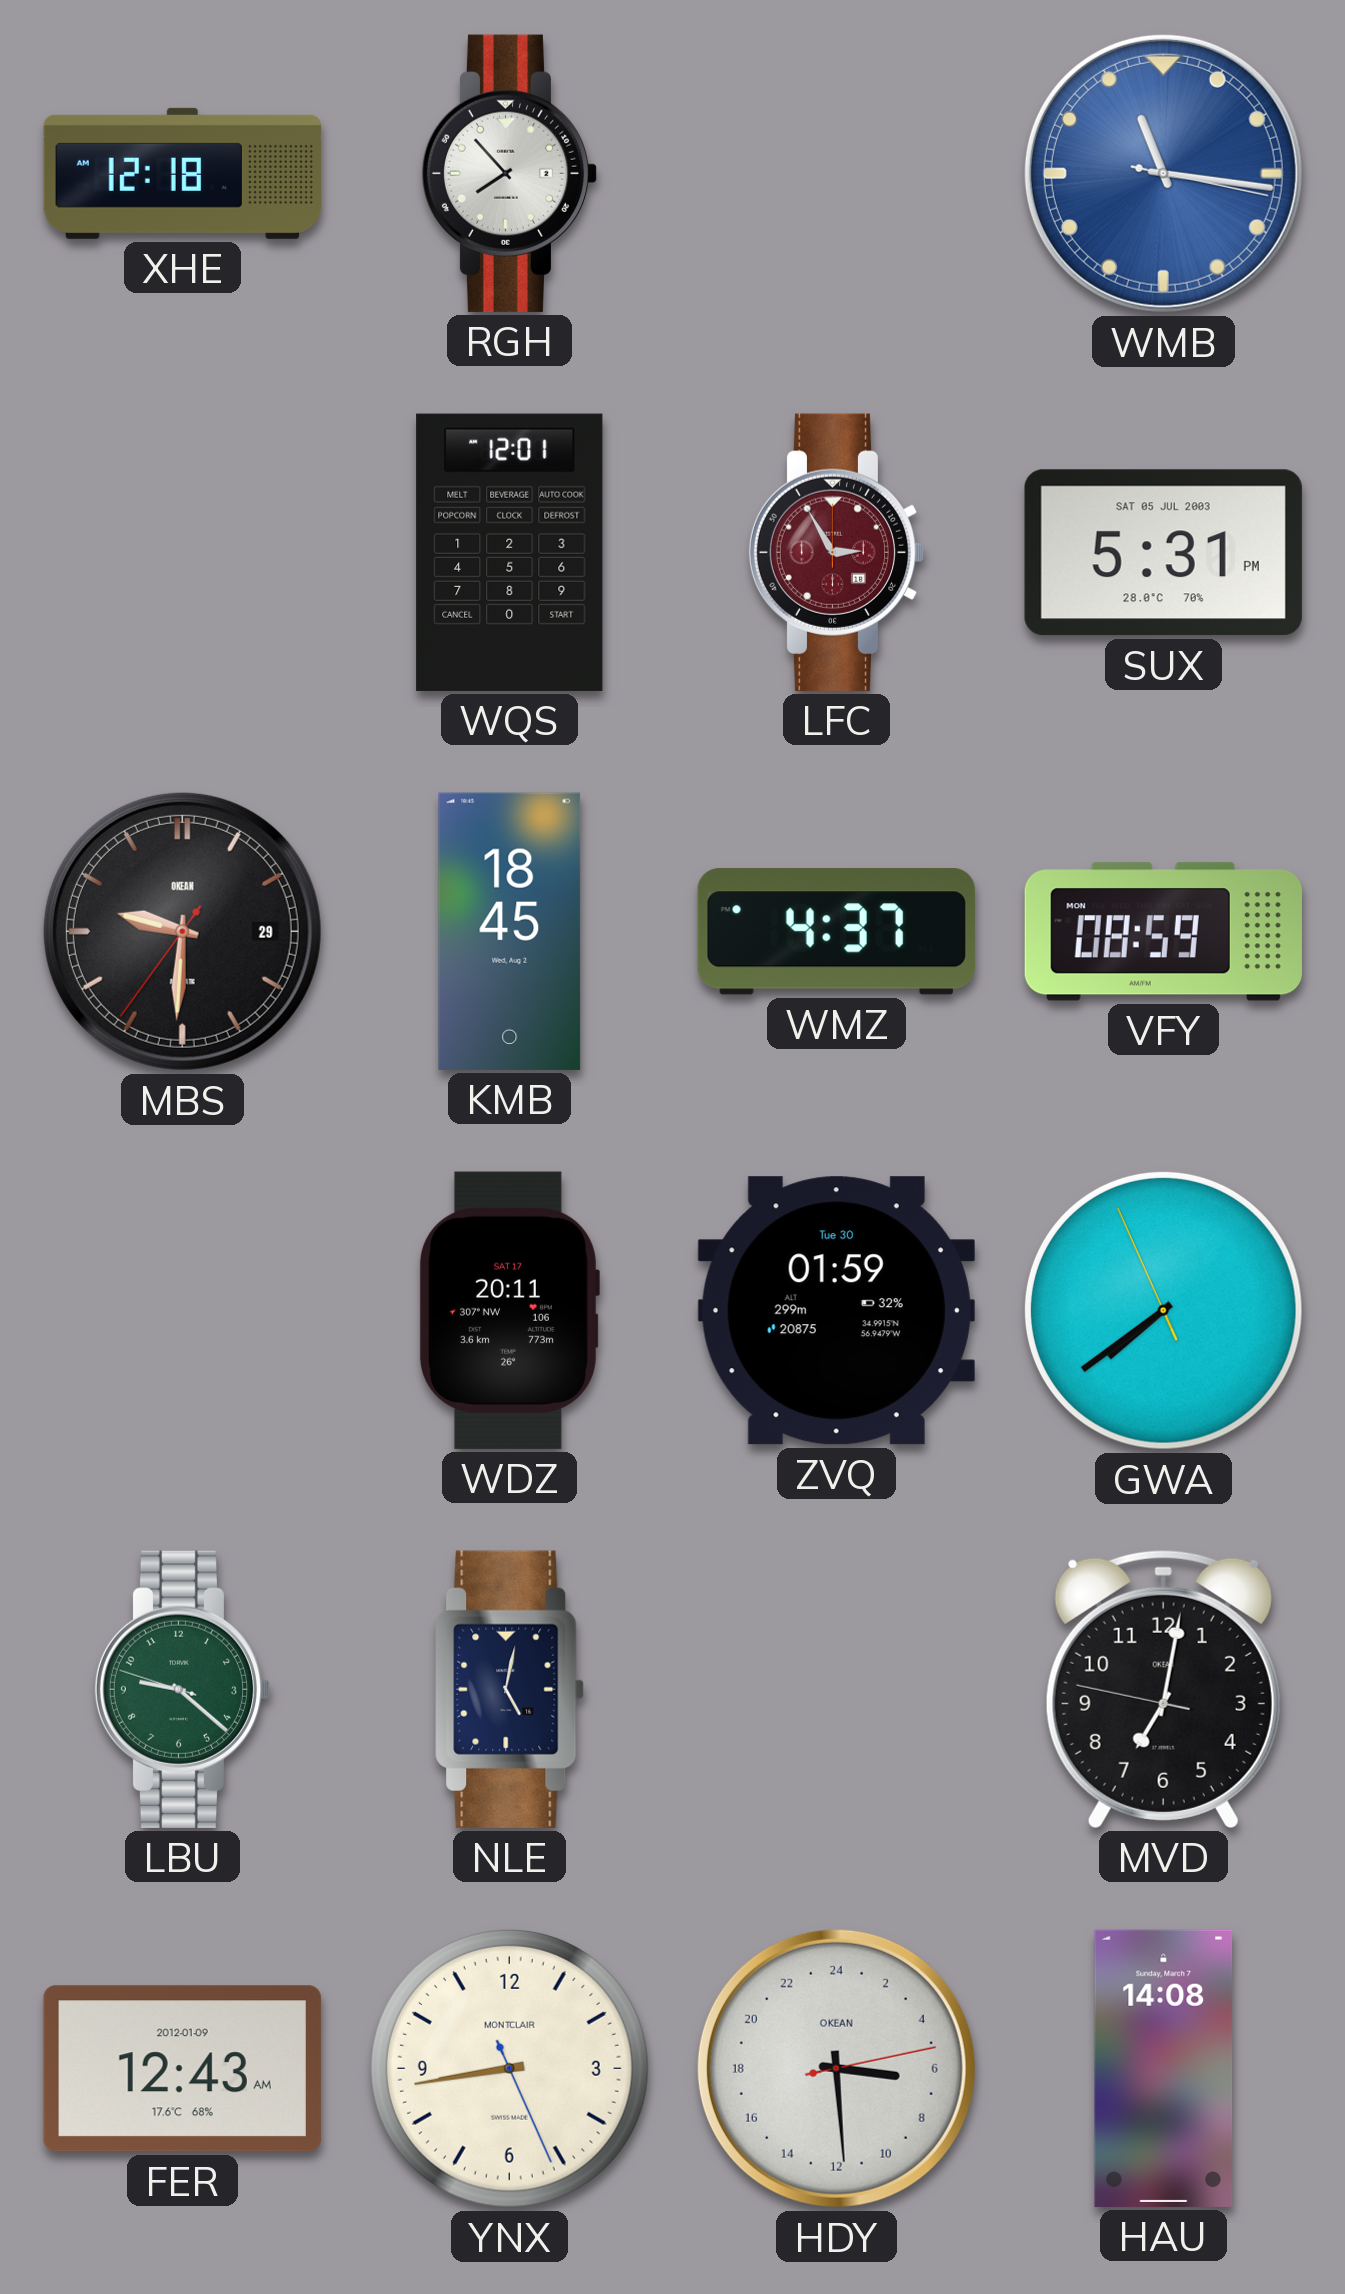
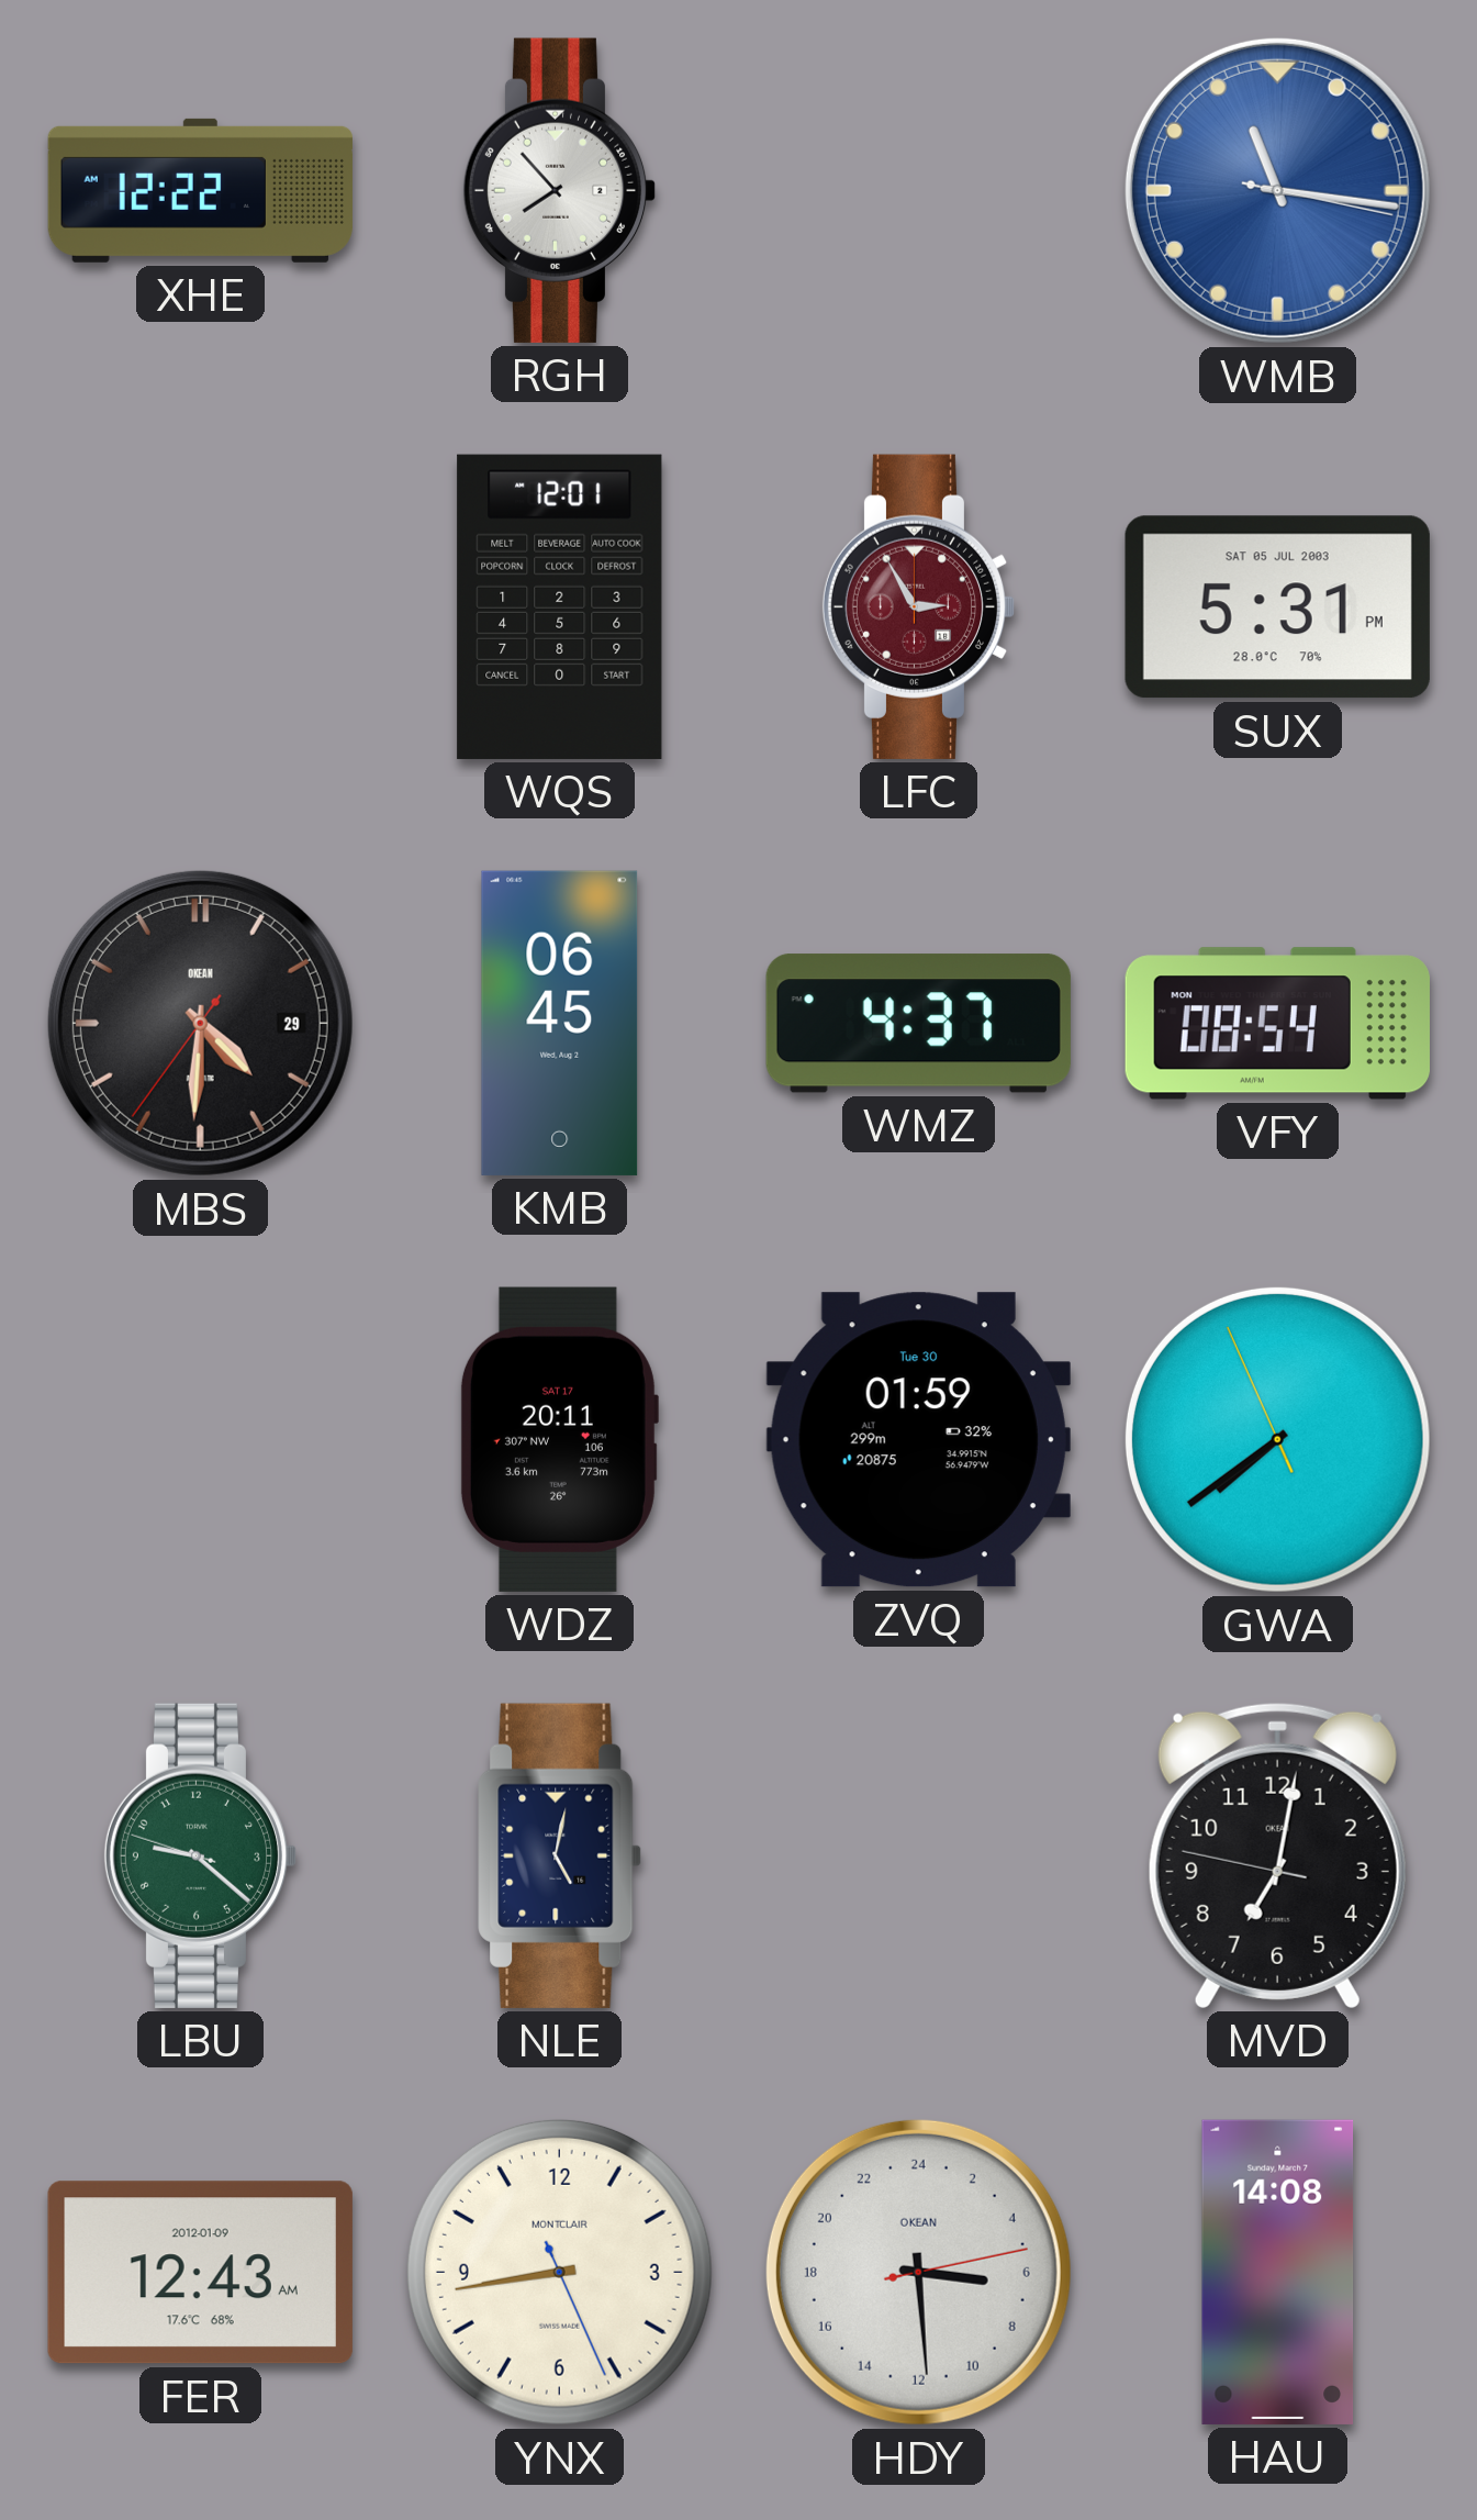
XHE: 12:18 -> 12:22
MBS: 9:30 -> 4:30
KMB: 18:45 -> 06:45
VFY: 08:59 -> 08:54
